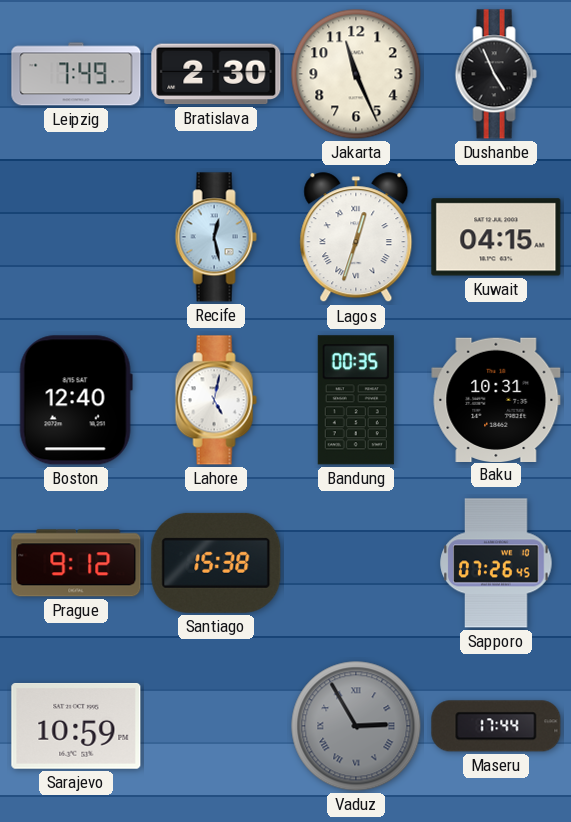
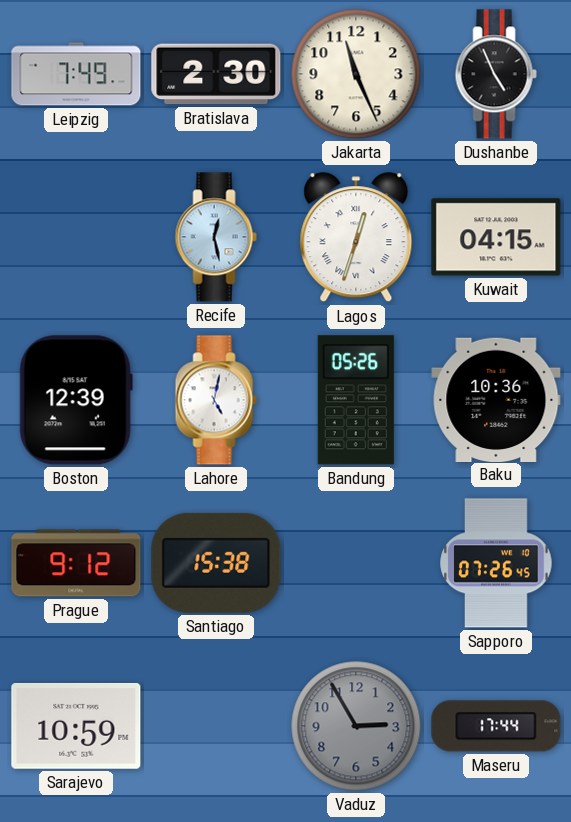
Boston: 12:40 -> 12:39
Bandung: 00:35 -> 05:26
Baku: 10:31 -> 10:36
Vaduz numerals: Roman -> Arabic
